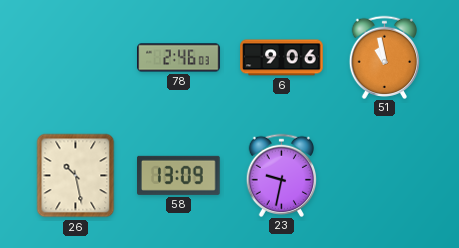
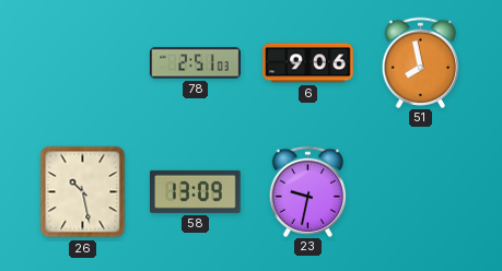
78: 2:46 -> 2:51
51: 10:58 -> 7:58
